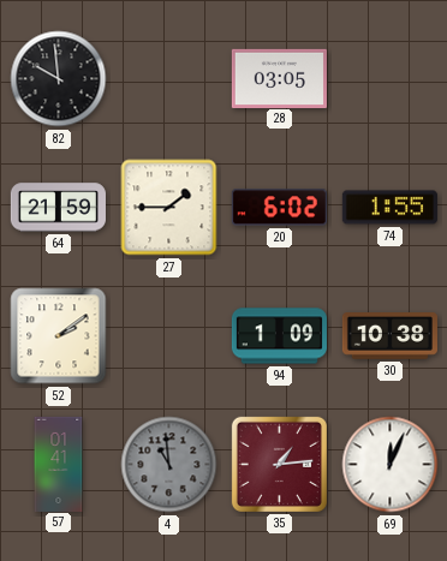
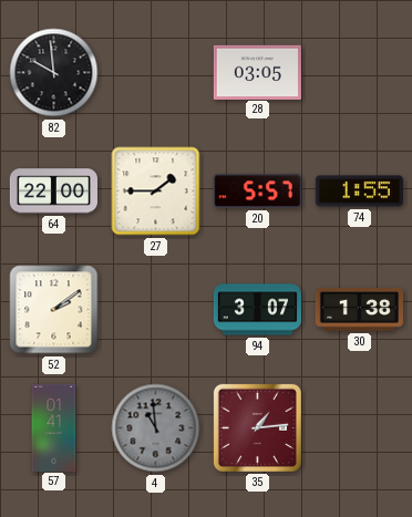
64: 21:59 -> 22:00
20: 6:02 -> 5:57
94: 1:09 -> 3:07
30: 10:38 -> 1:38
69: 12:04 -> none
